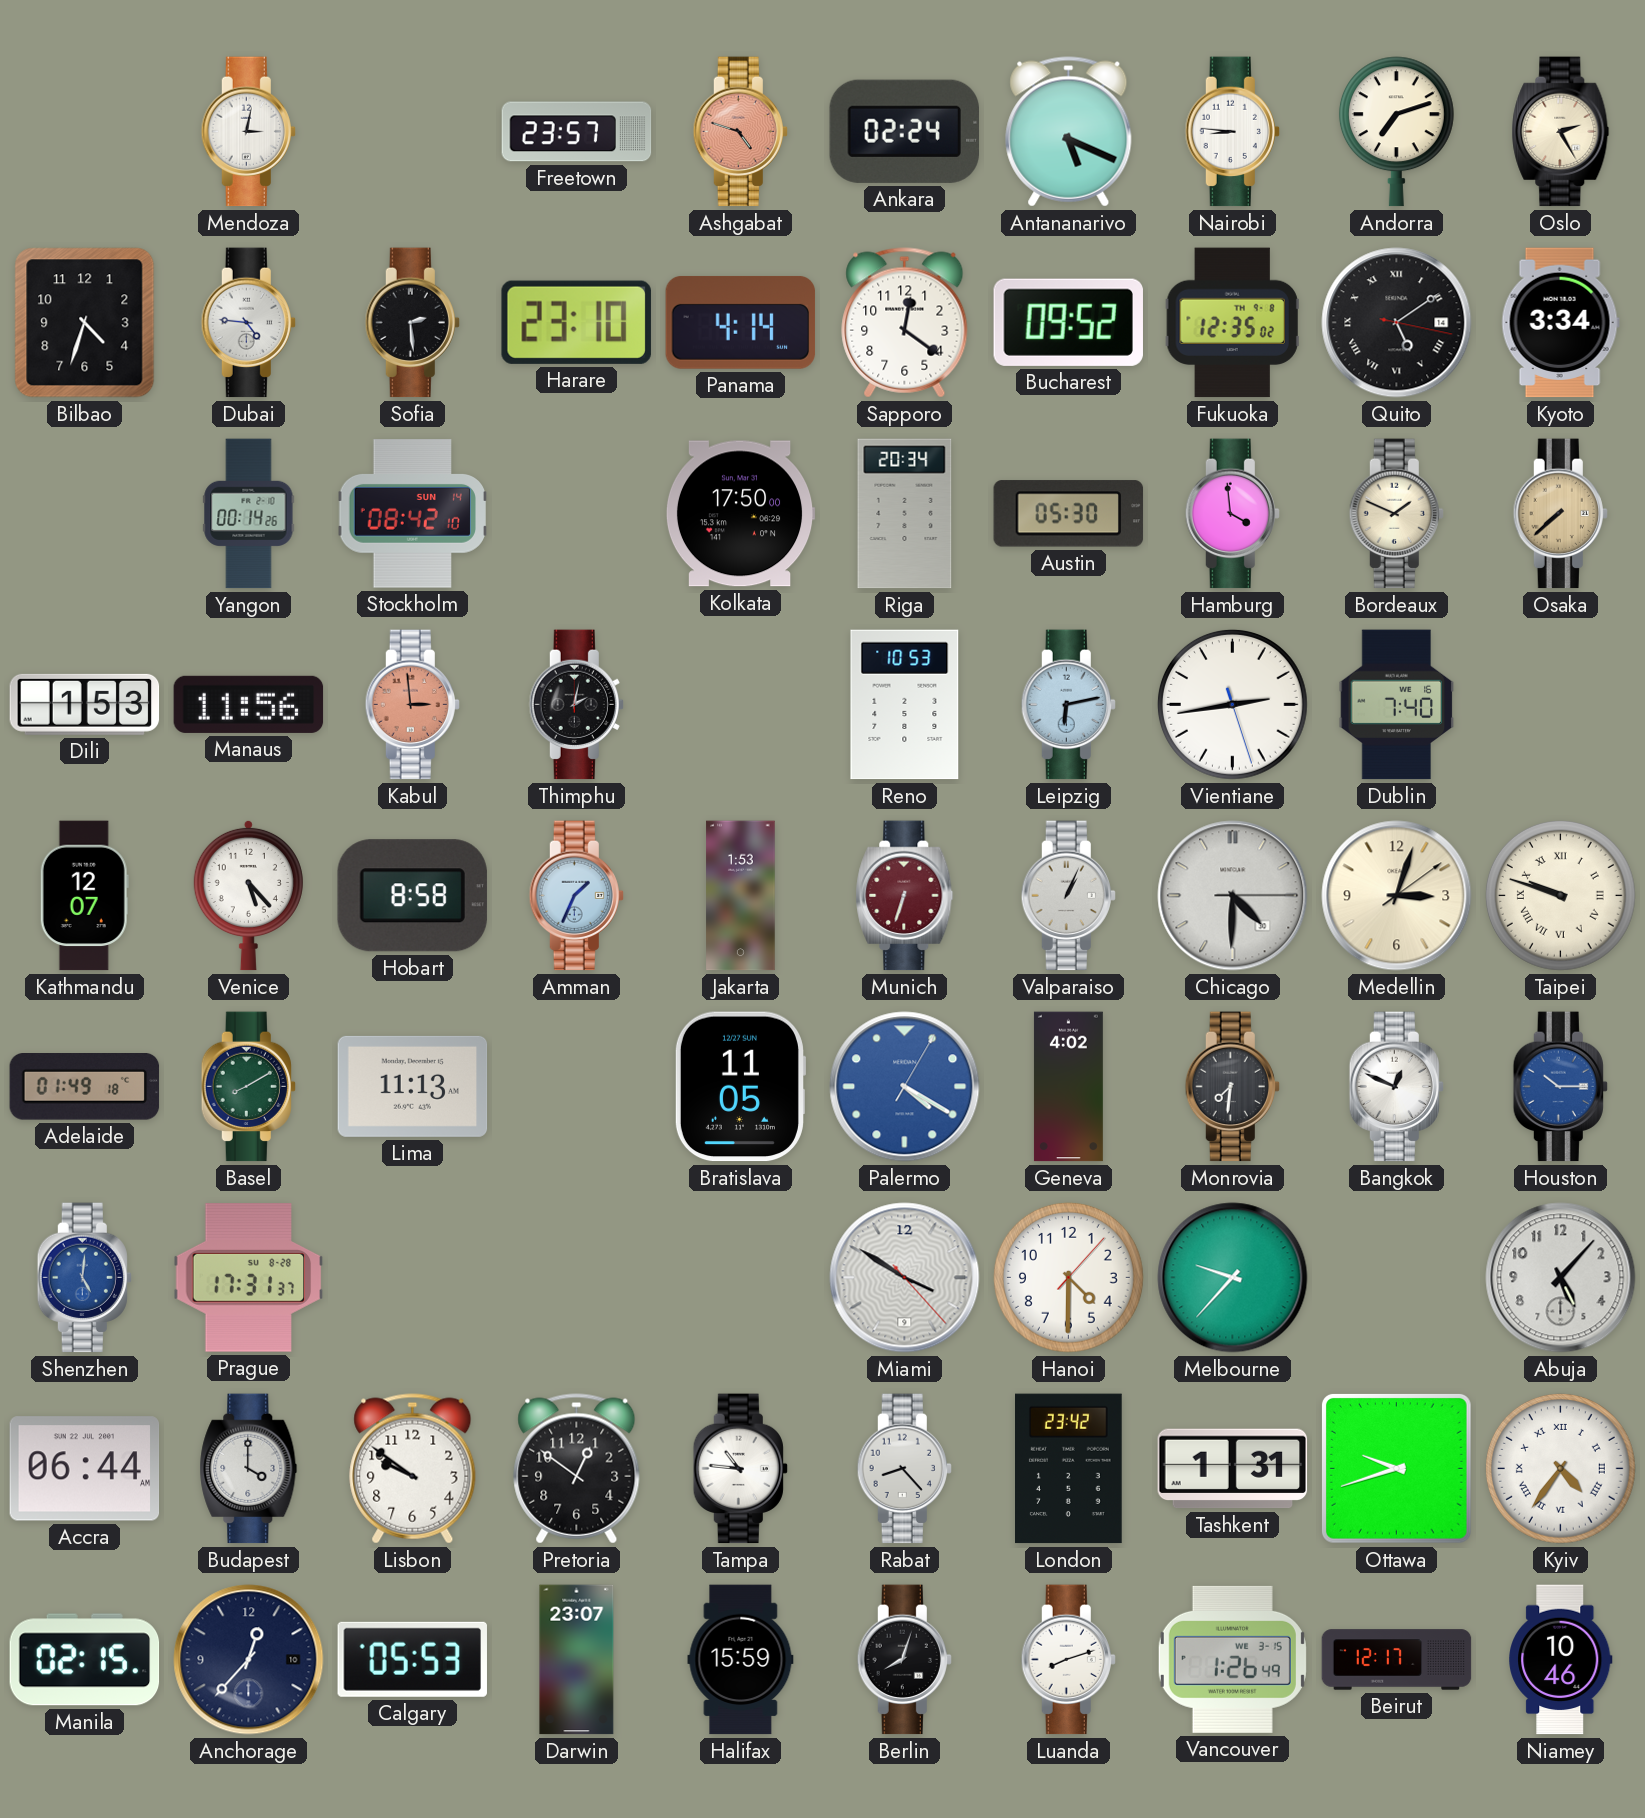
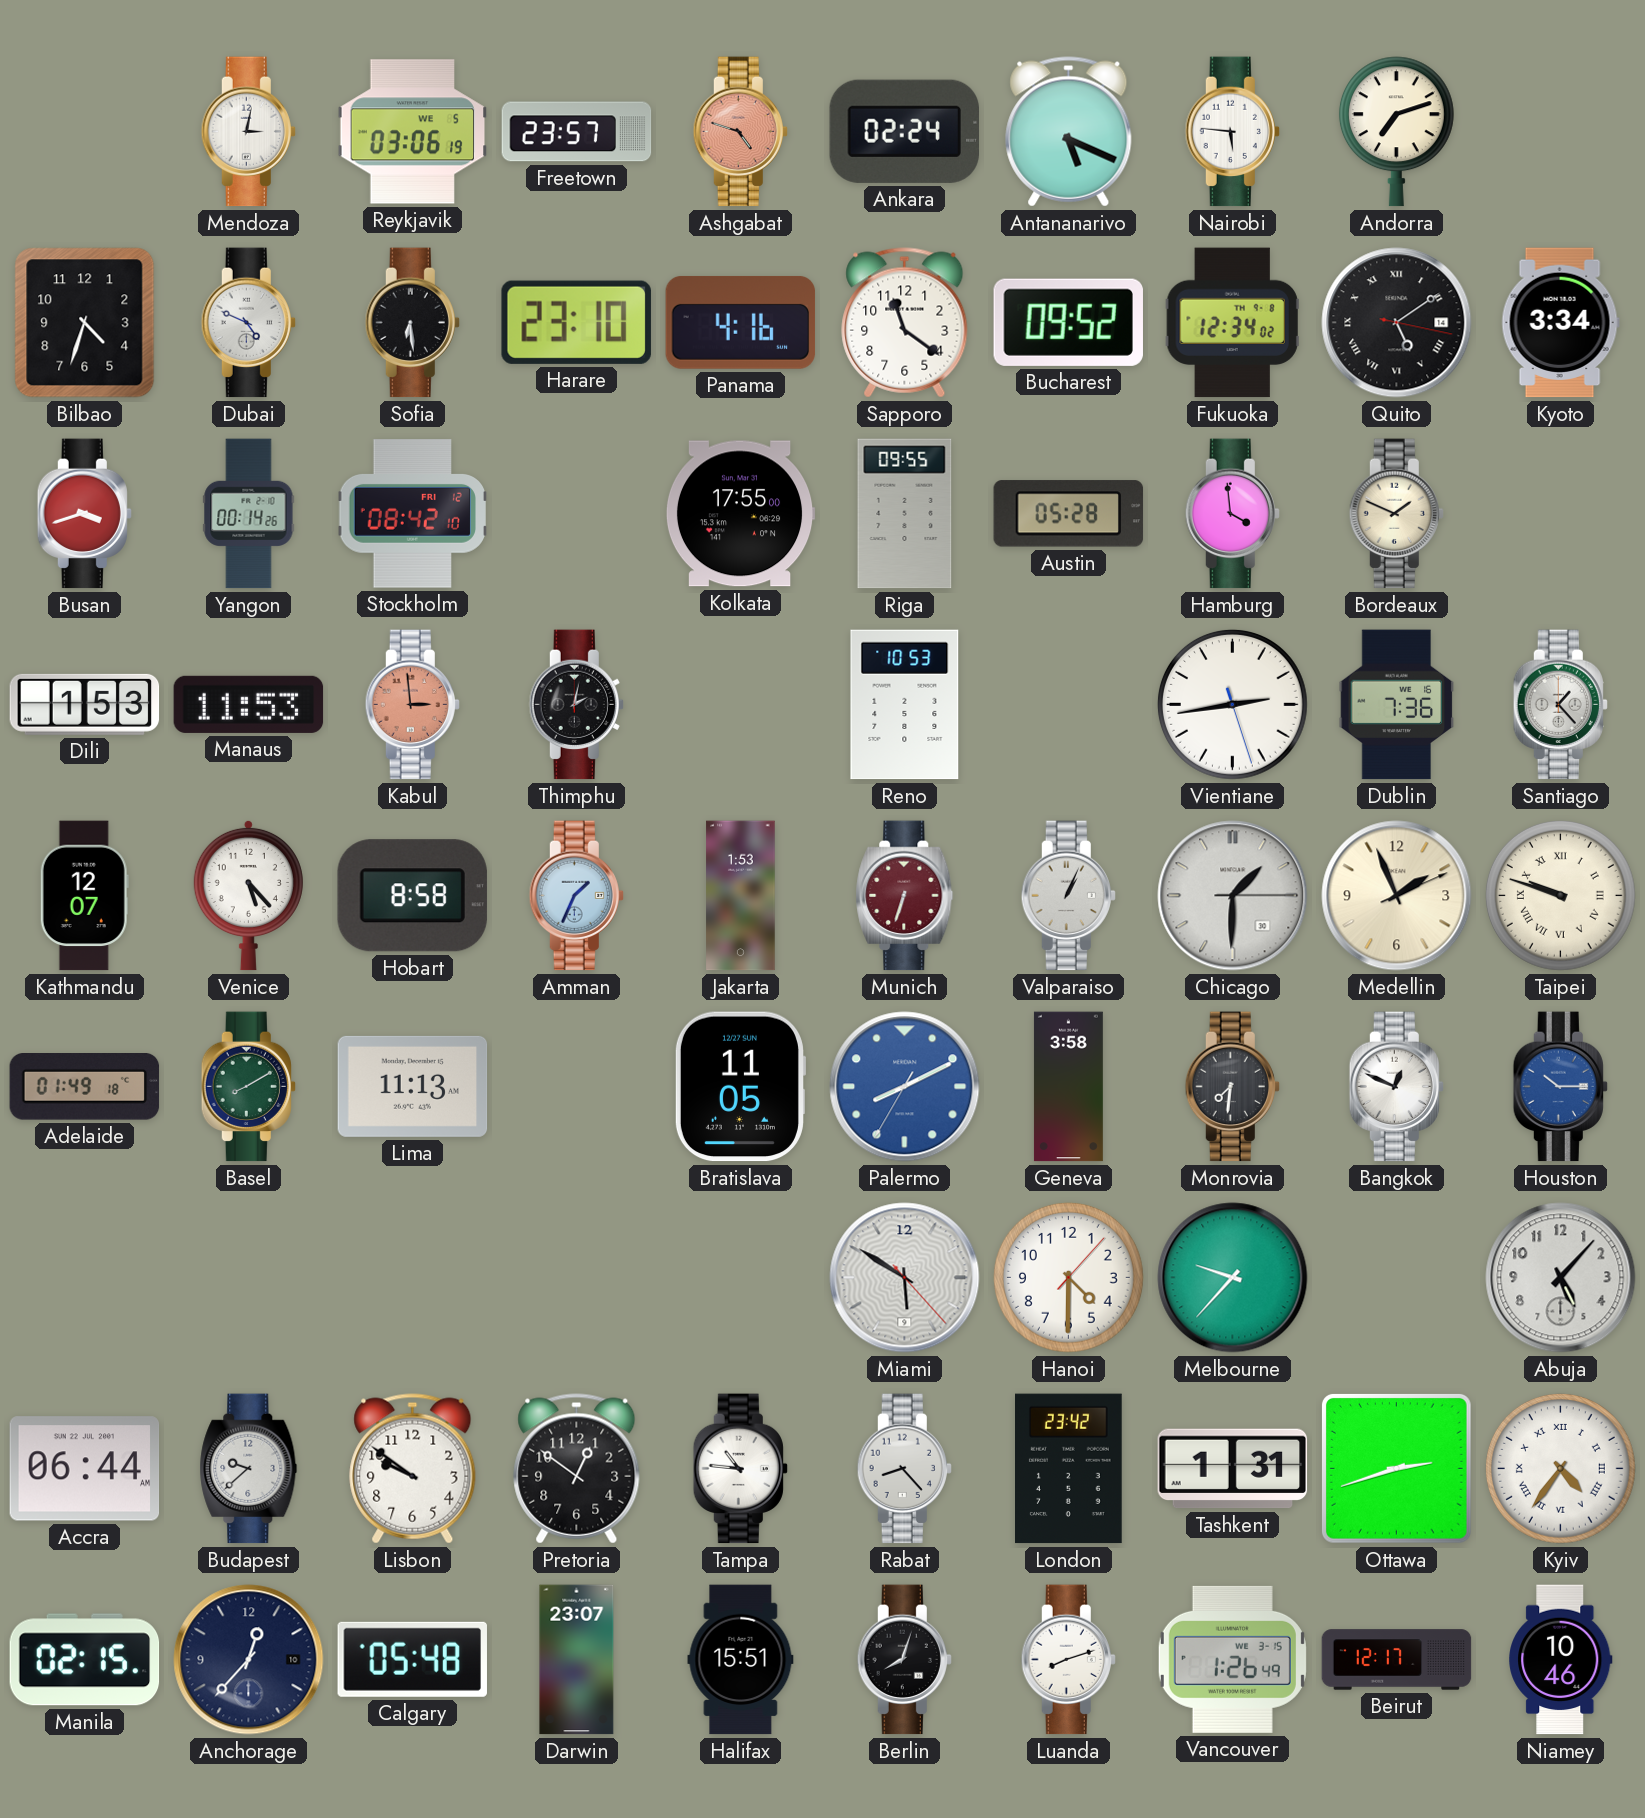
Reykjavik: none -> 03:06
Nairobi: 8:46 -> 5:46
Oslo: 2:25 -> none
Dubai: 4:46 -> 4:49
Sofia: 2:29 -> 6:29
Panama: 4:14 -> 4:16
Sapporo: 12:21 -> 11:21
Fukuoka: 12:35 -> 12:34
Busan: none -> 3:42
Stockholm date: SUN 14 -> FRI 12
Kolkata: 17:50 -> 17:55
Riga: 20:34 -> 09:55
Austin: 05:30 -> 05:28
Osaka: 7:38 -> none
Manaus: 11:56 -> 11:53
Leipzig: 6:13 -> none
Dublin: 7:40 -> 7:36
Santiago: none -> 1:23
Chicago: 4:30 -> 1:30
Medellin: 3:03 -> 1:56
Palermo: 4:20 -> 8:10
Geneva: 4:02 -> 3:58
Shenzhen: 5:01 -> none
Prague: 17:31 -> none
Miami: 3:50 -> 5:50
Budapest: 4:00 -> 9:38
Ottawa: 9:42 -> 2:42
Calgary: 05:53 -> 05:48
Halifax: 15:59 -> 15:51
